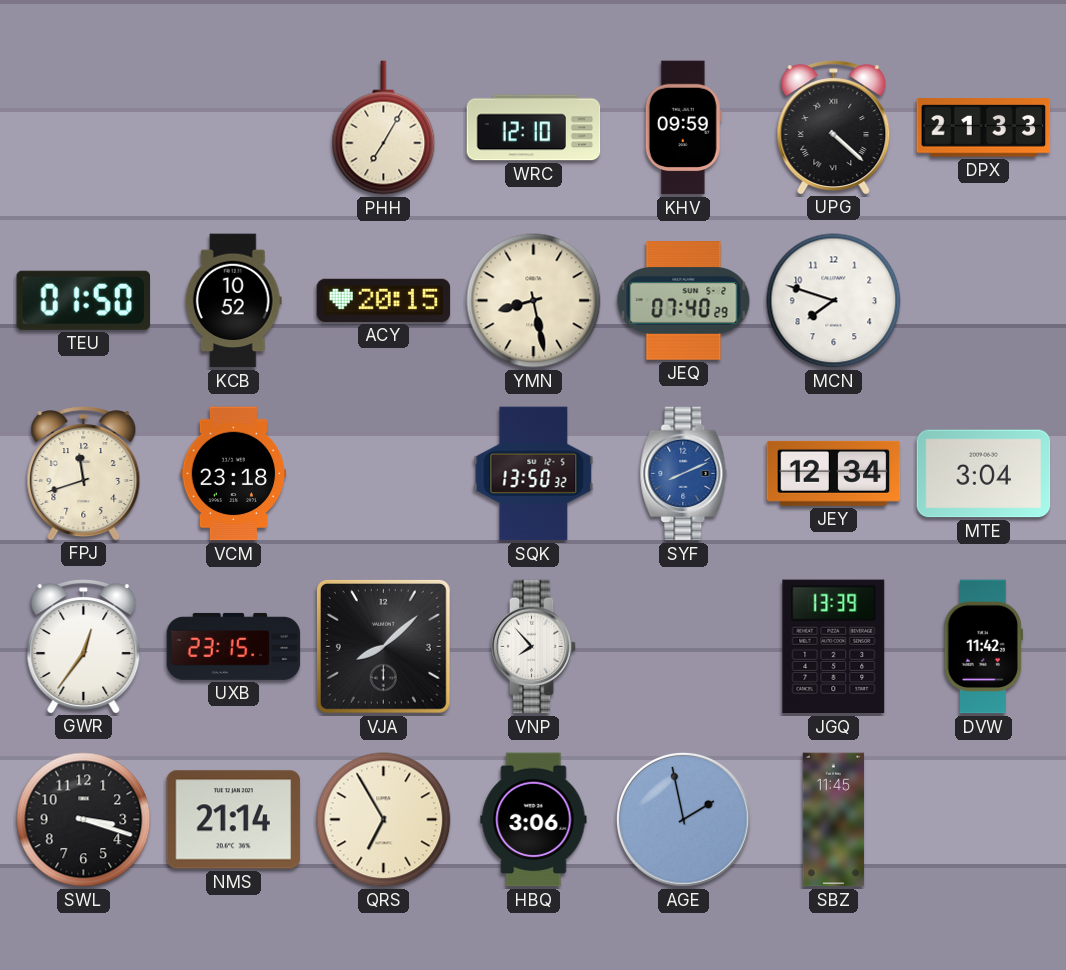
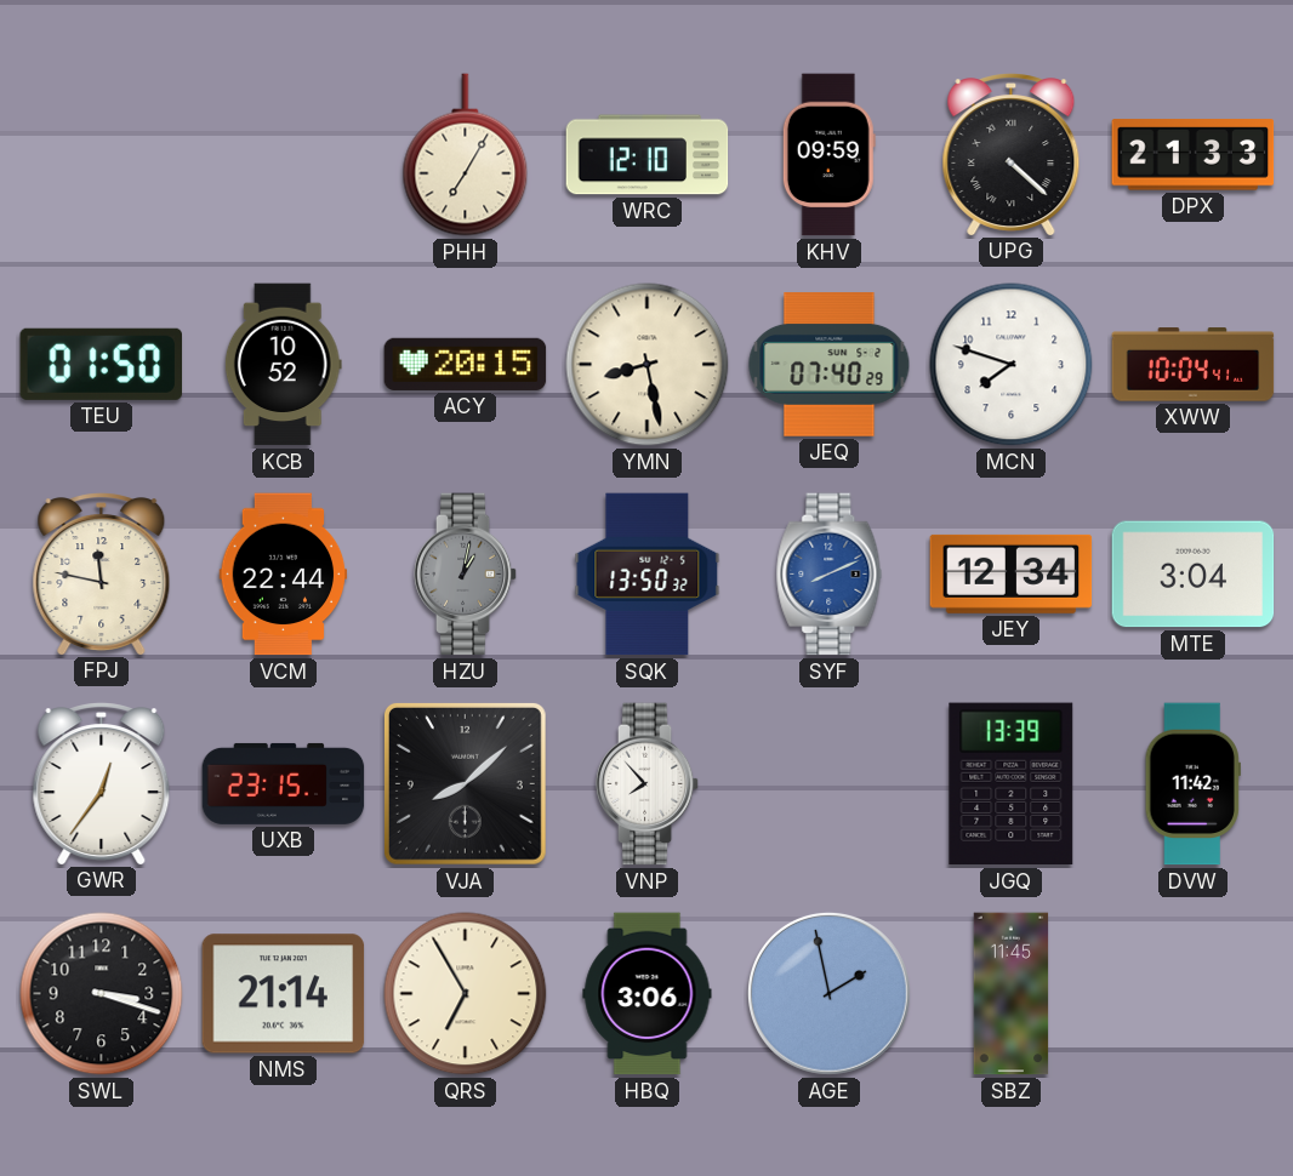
XWW: none -> 10:04
FPJ: 11:42 -> 11:47
VCM: 23:18 -> 22:44
HZU: none -> 1:02
